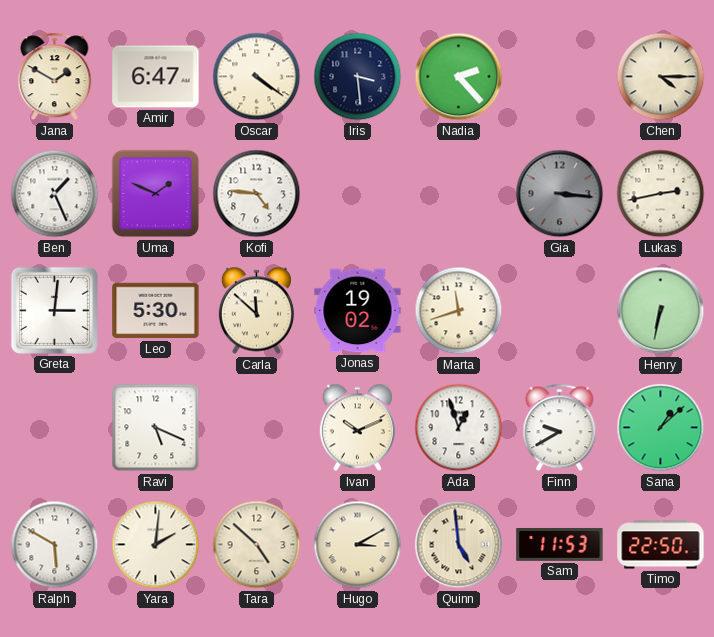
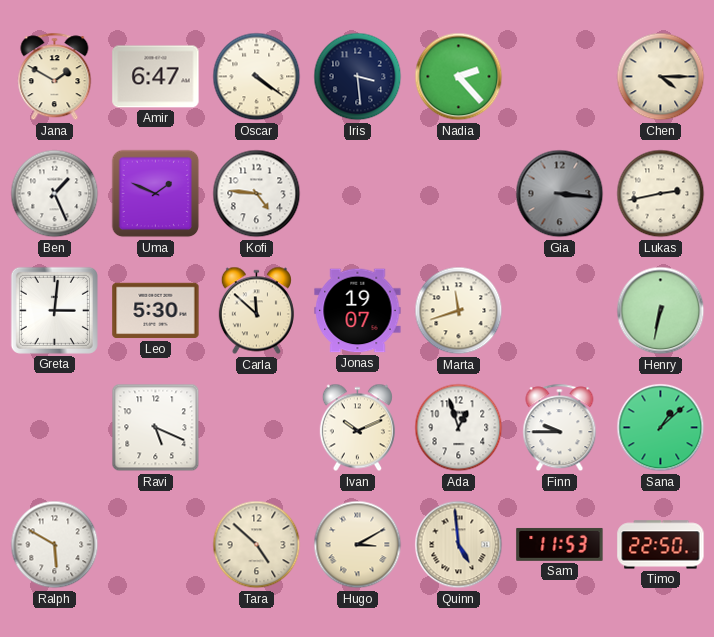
Jonas: 19:02 -> 19:07
Finn: 9:40 -> 9:45
Yara: 2:01 -> none
